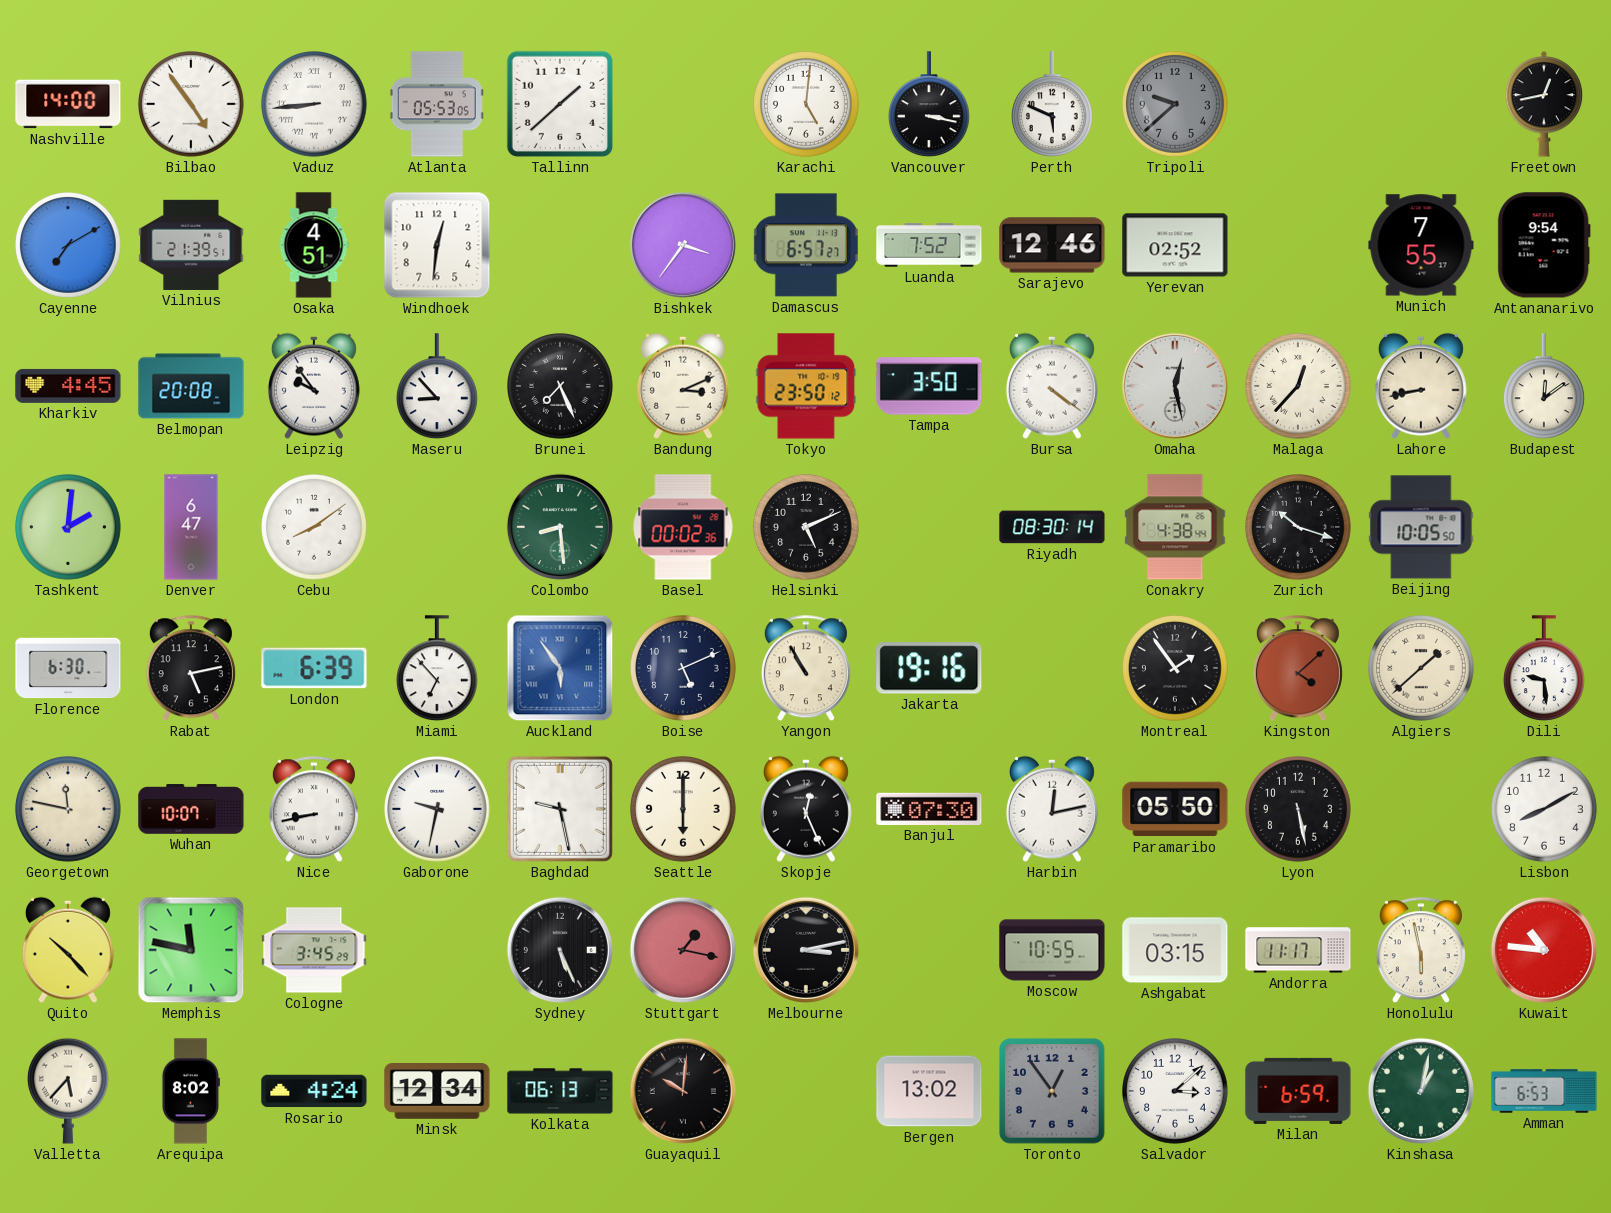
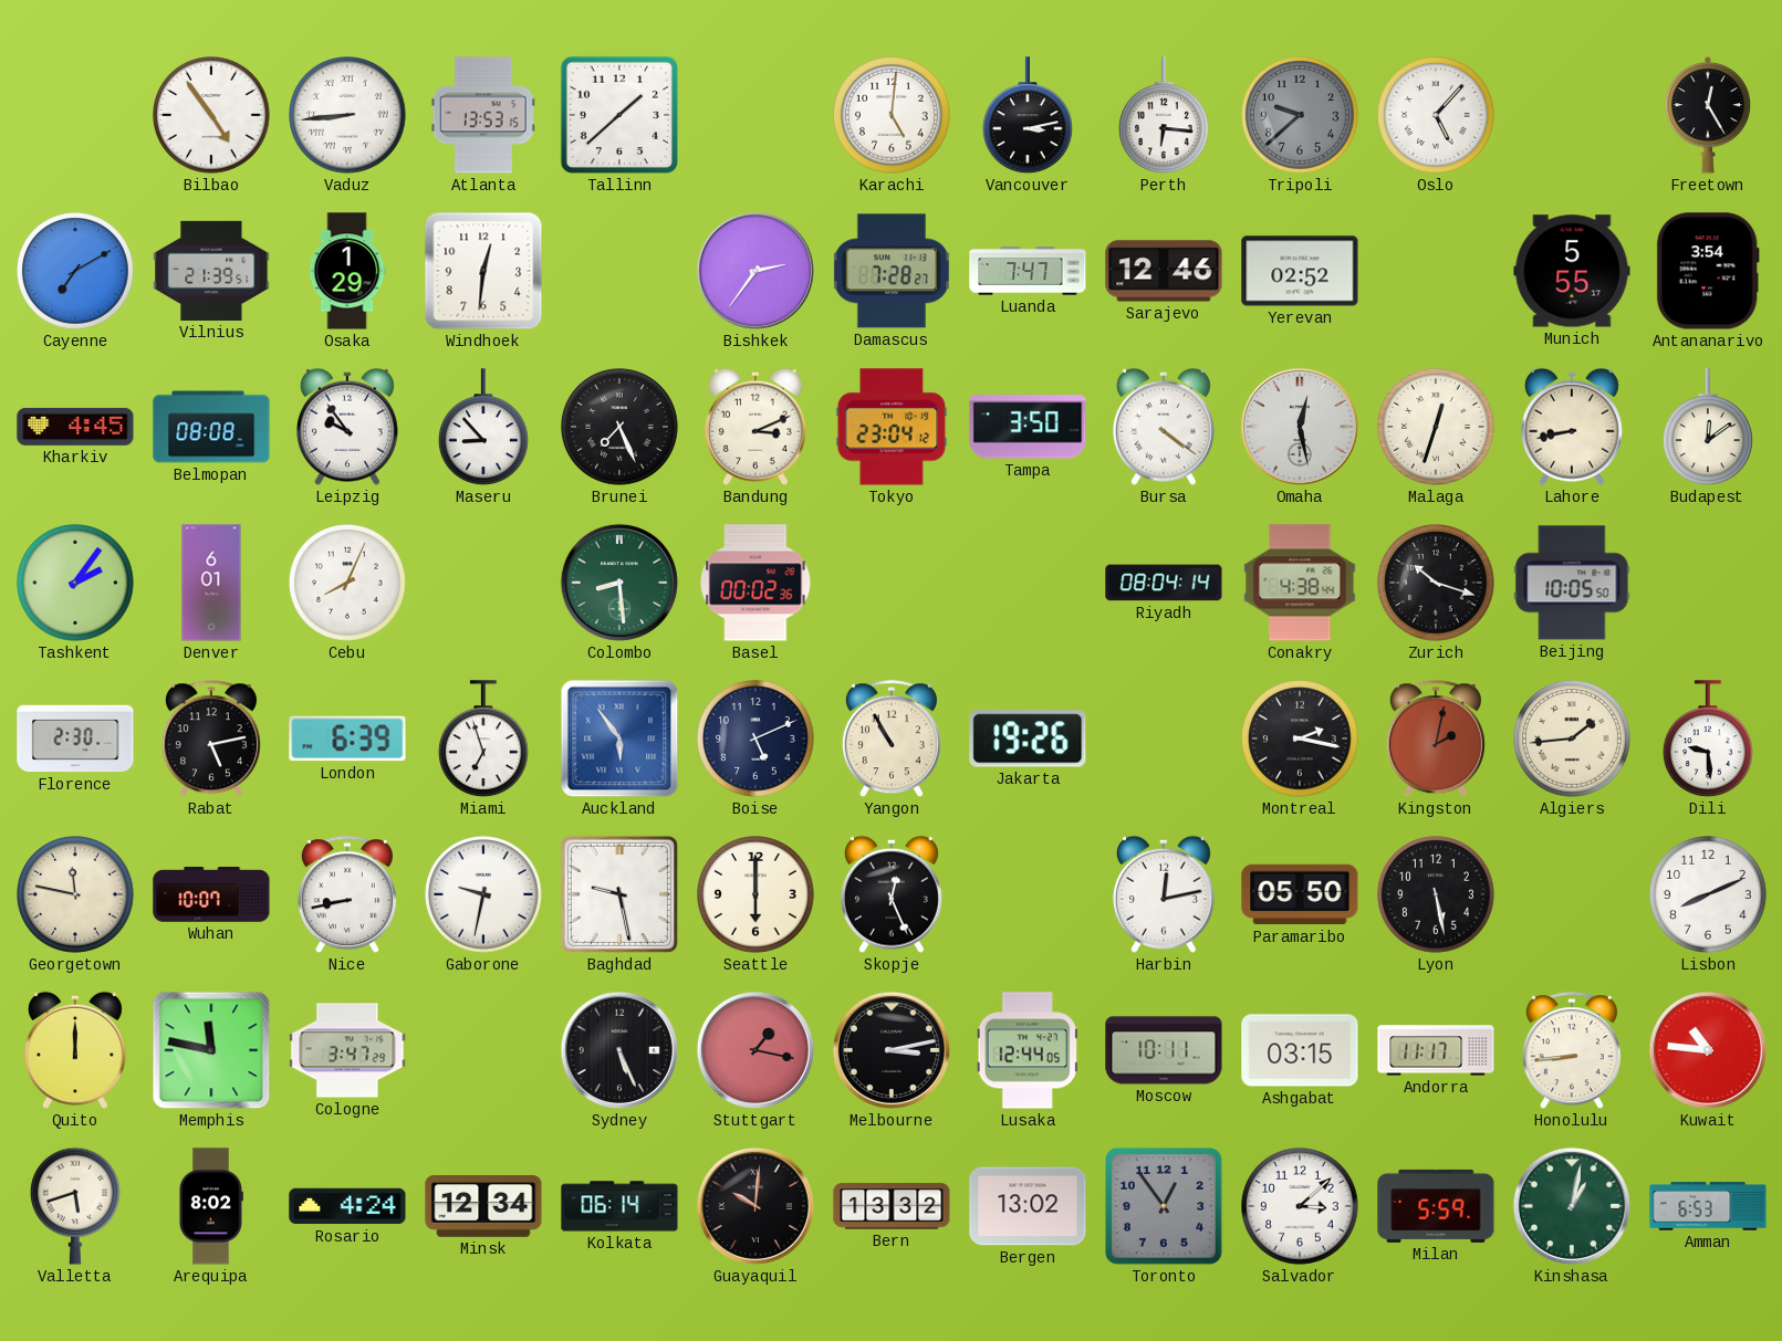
Nashville: 14:00 -> none
Atlanta: 05:53 -> 13:53
Vancouver: 3:17 -> 3:13
Perth: 5:49 -> 6:16
Oslo: none -> 5:07
Freetown: 12:43 -> 12:25
Osaka: 4:51 -> 1:29
Bishkek: 3:36 -> 2:36
Damascus: 6:57 -> 7:28
Luanda: 7:52 -> 7:47
Munich: 7:55 -> 5:55
Antananarivo: 9:54 -> 3:54
Belmopan: 20:08 -> 08:08
Tokyo: 23:50 -> 23:04
Malaga: 12:37 -> 12:33
Tashkent: 2:01 -> 2:06
Denver: 6:47 -> 6:01
Cebu: 8:09 -> 8:04
Helsinki: 5:11 -> none
Riyadh: 08:30 -> 08:04
Florence: 6:30 -> 2:30
Miami: 6:53 -> 6:57
Jakarta: 19:16 -> 19:26
Montreal: 1:54 -> 2:17
Kingston: 4:08 -> 2:02
Algiers: 1:38 -> 1:44
Banjul: 07:30 -> none
Lisbon: 8:10 -> 8:11
Quito: 10:23 -> 12:00
Cologne: 3:45 -> 3:47
Lusaka: none -> 12:44
Moscow: 10:55 -> 10:11
Honolulu: 5:58 -> 8:44
Valletta: 5:37 -> 5:42
Kolkata: 06:13 -> 06:14
Bern: none -> 13:32
Milan: 6:59 -> 5:59
